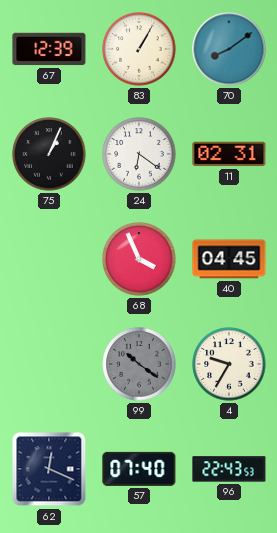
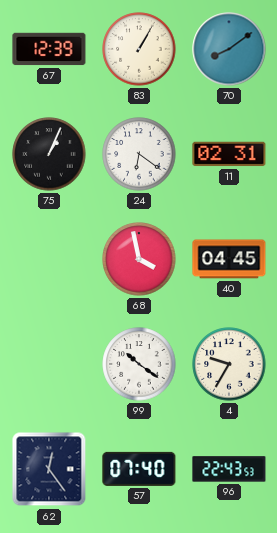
68: 3:56 -> 3:58
99 dial: grey -> white
62: 12:19 -> 12:24
